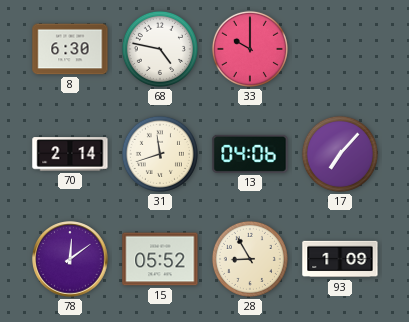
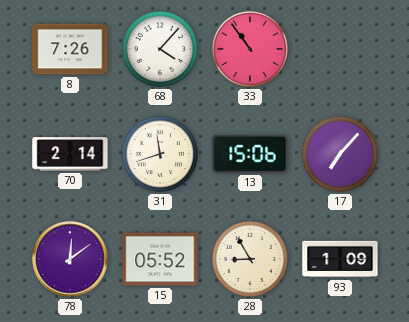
8: 6:30 -> 7:26
68: 4:47 -> 4:07
33: 10:00 -> 10:54
13: 04:06 -> 15:06
